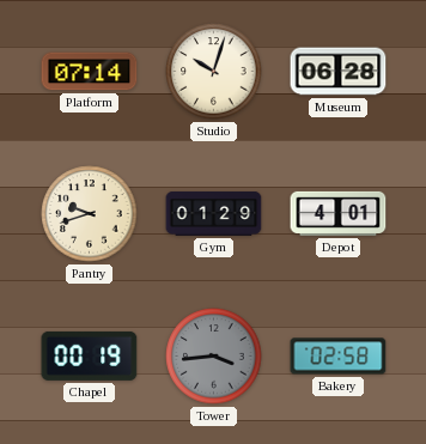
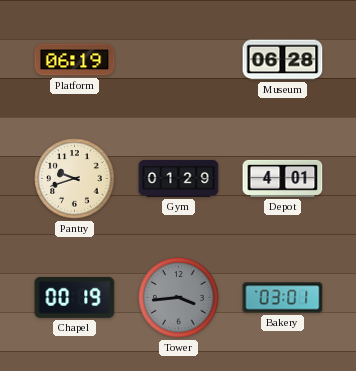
Platform: 07:14 -> 06:19
Studio: 10:03 -> none
Bakery: 02:58 -> 03:01
